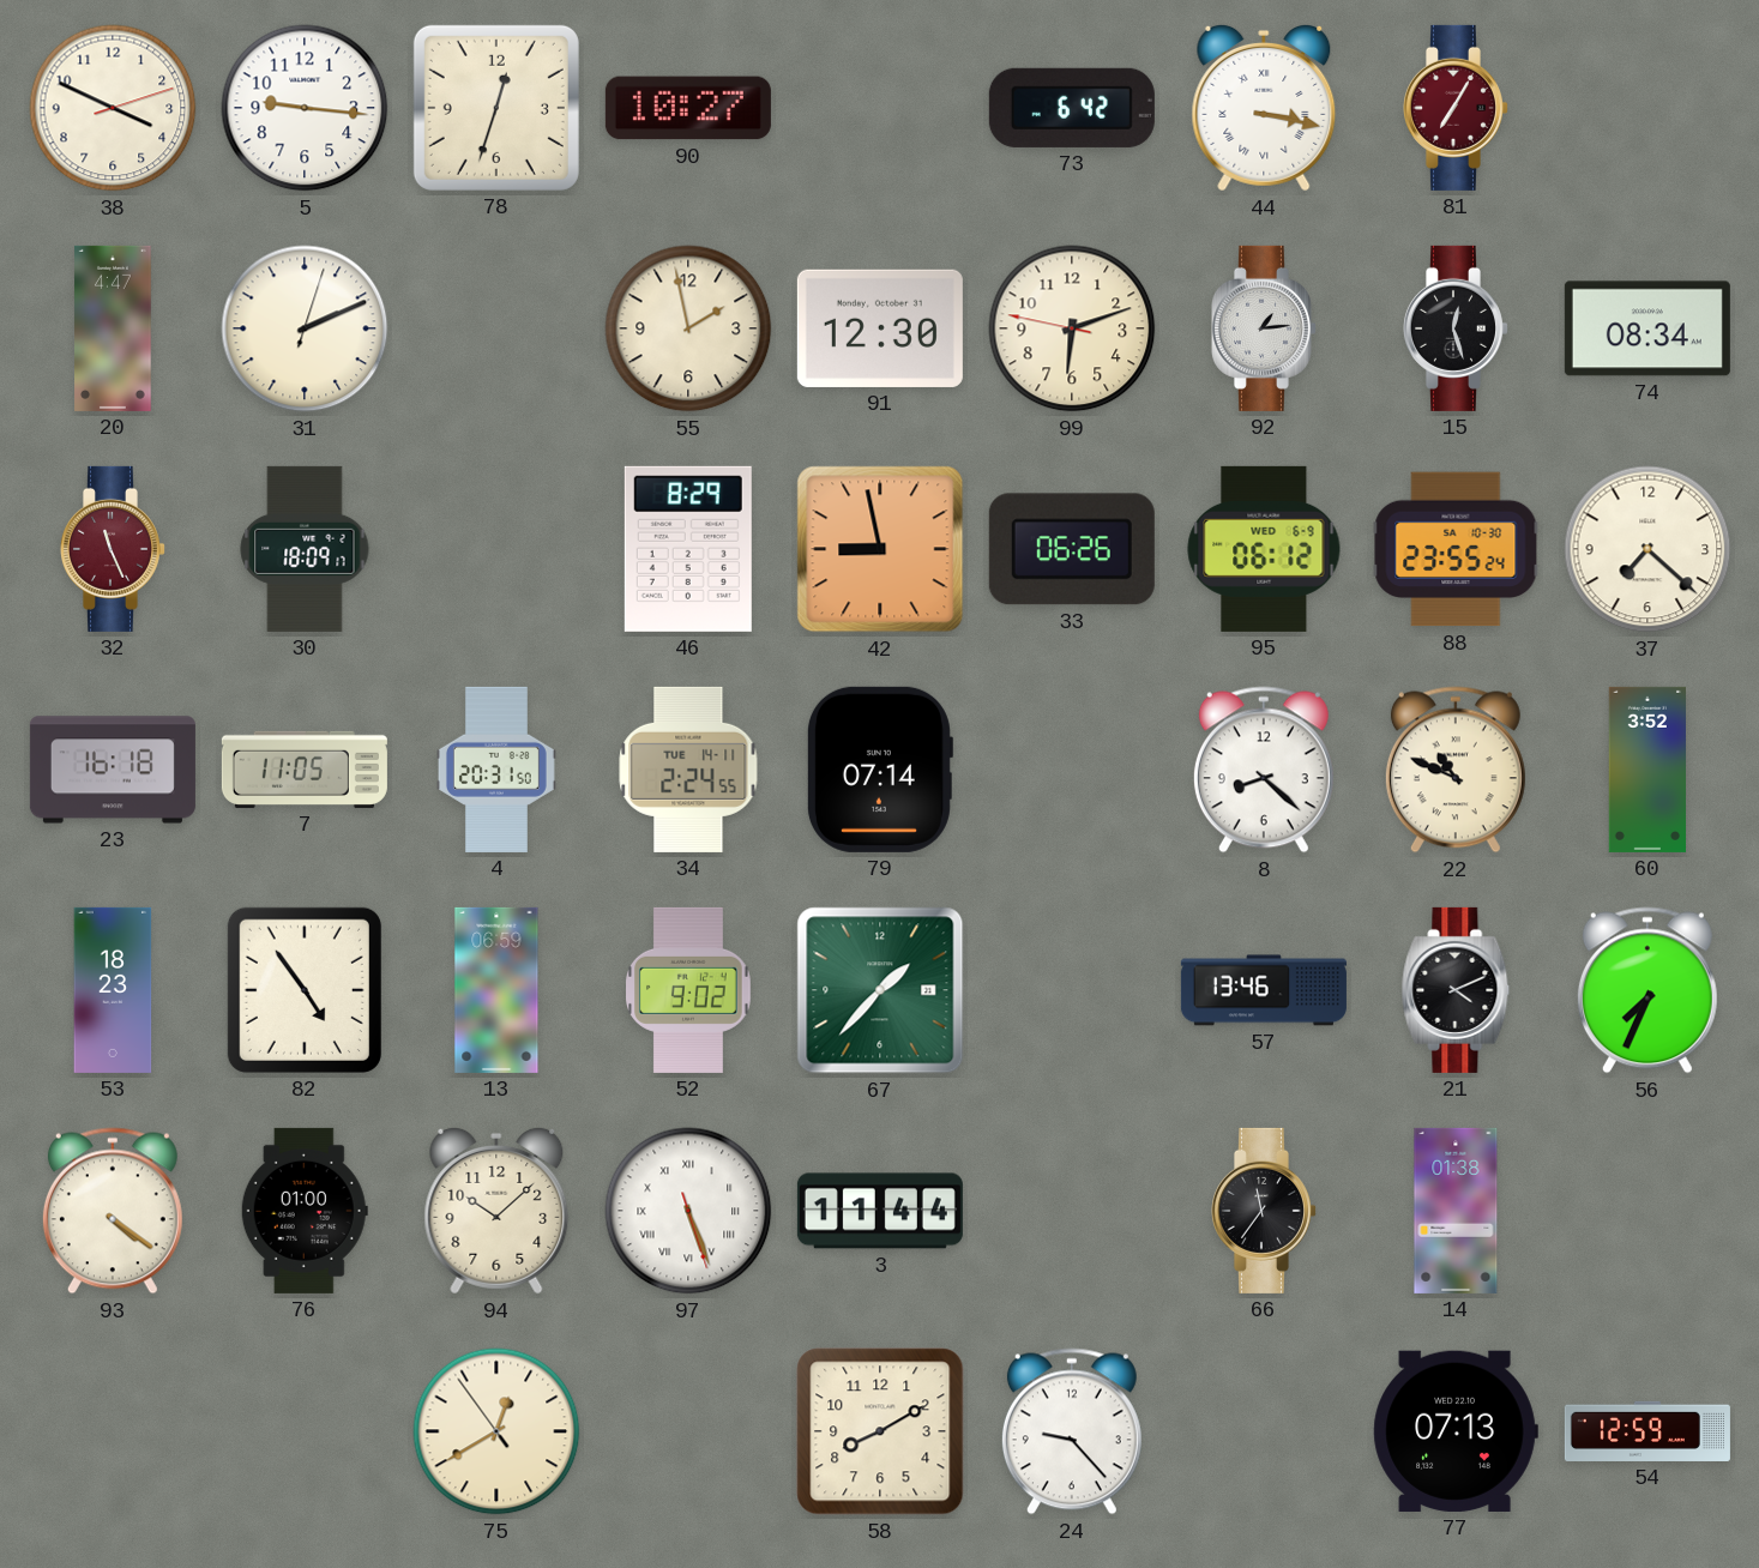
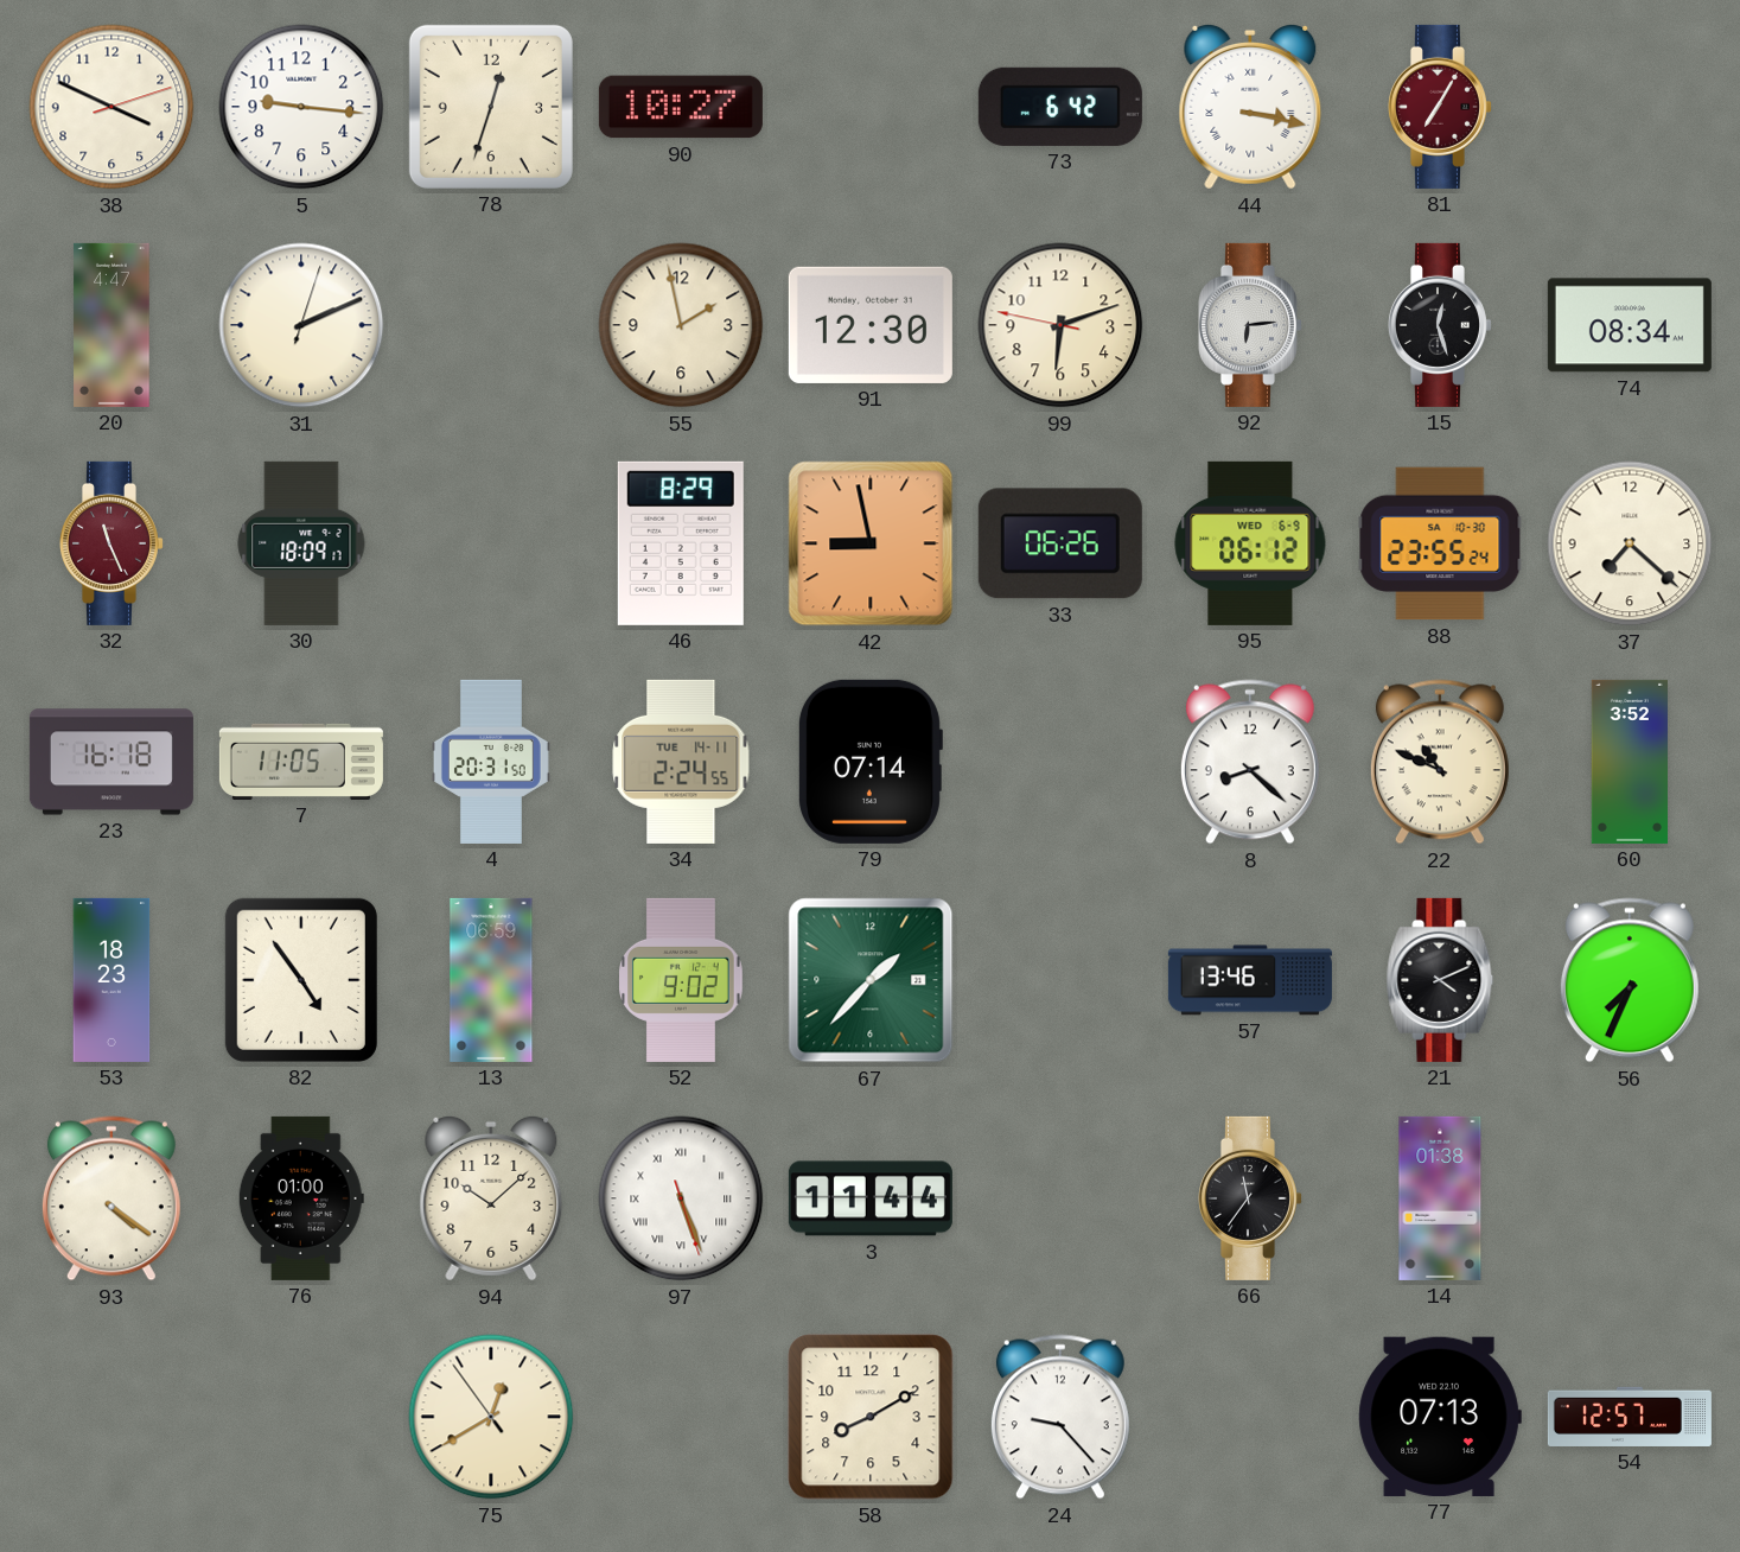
92: 1:14 -> 6:14
54: 12:59 -> 12:57
